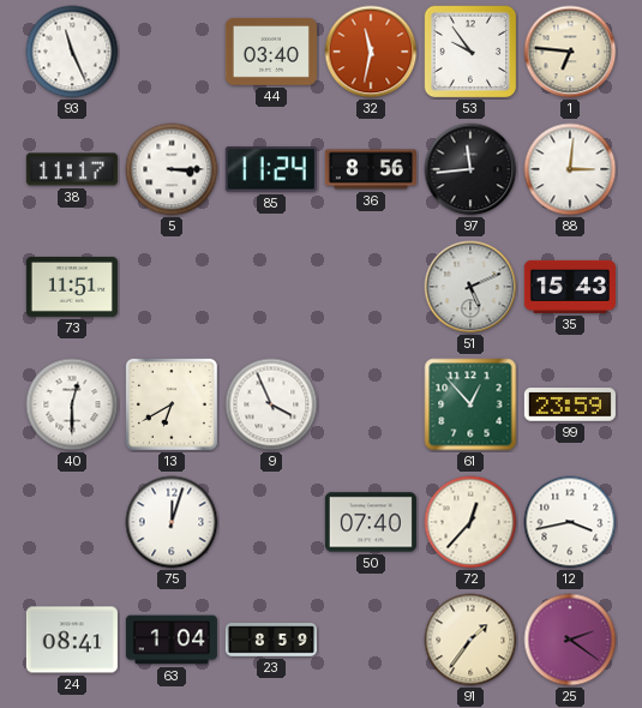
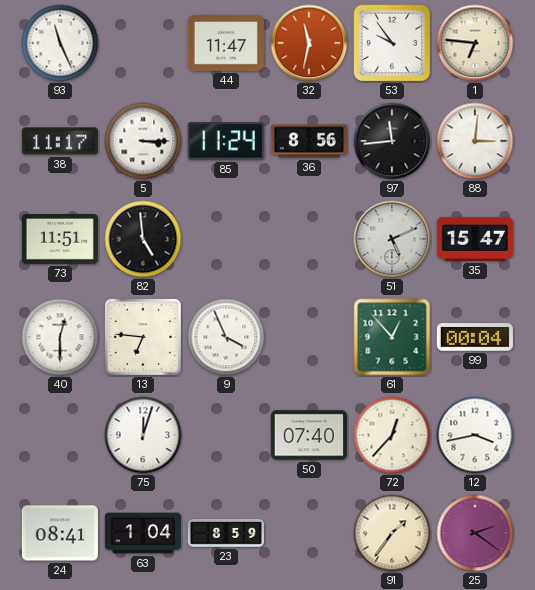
44: 03:40 -> 11:47
82: none -> 4:59
35: 15:43 -> 15:47
13: 6:40 -> 6:46
99: 23:59 -> 00:04
